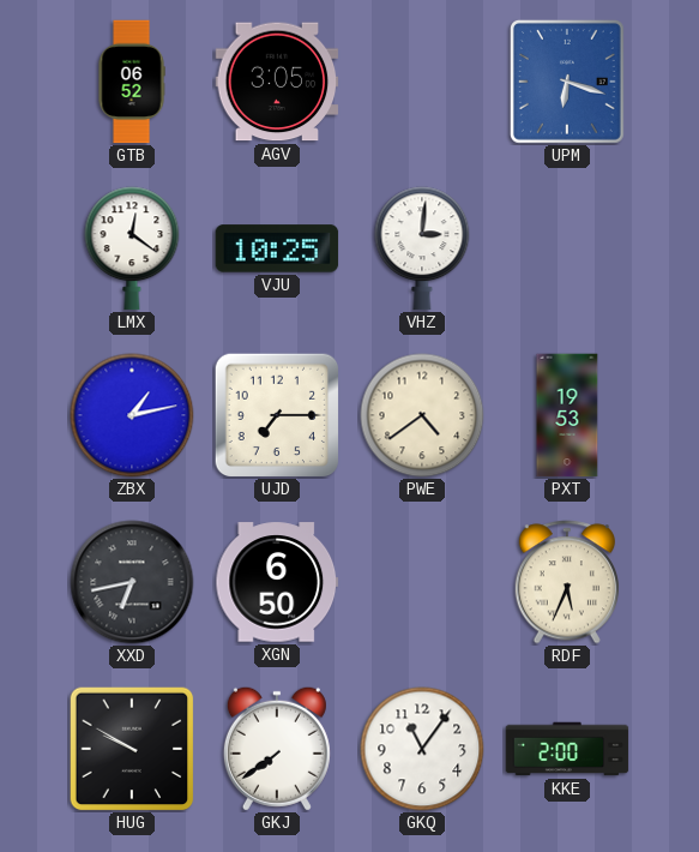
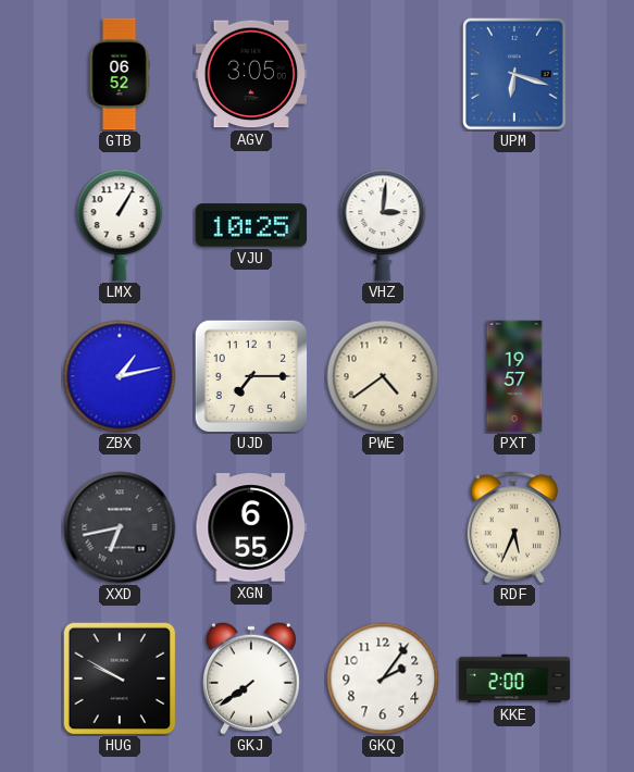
LMX: 12:21 -> 1:05
PXT: 19:53 -> 19:57
XGN: 6:50 -> 6:55
GKQ: 11:06 -> 2:06
